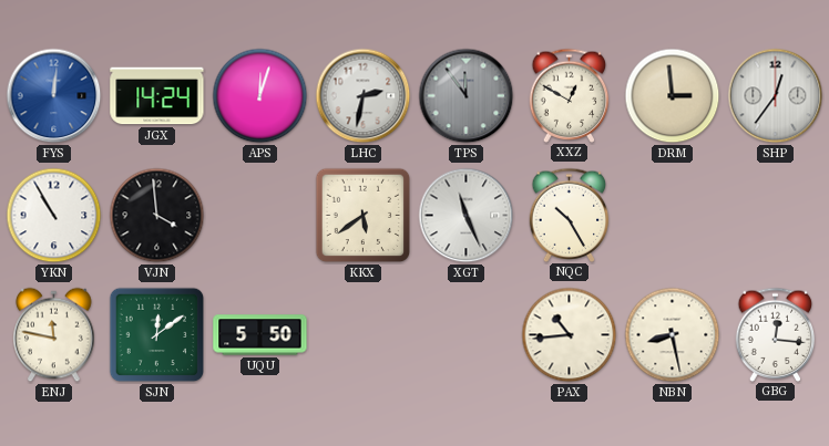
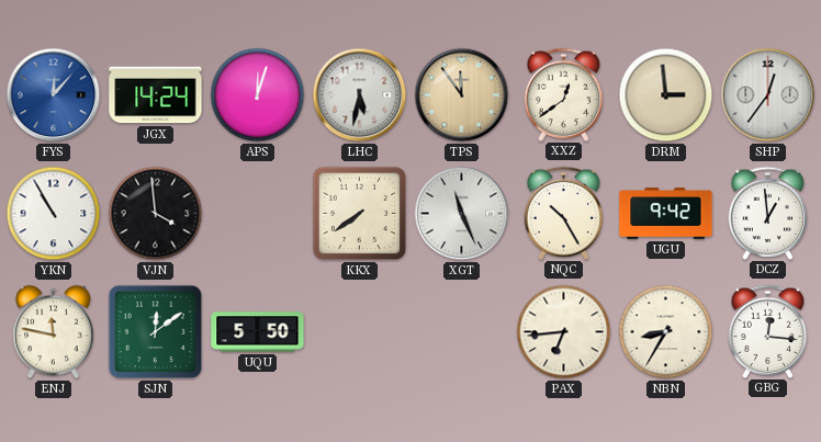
FYS: 12:01 -> 12:07
LHC: 2:32 -> 5:32
TPS dial: grey -> champagne
XXZ: 12:50 -> 12:39
KKX: 5:39 -> 7:39
UGU: none -> 9:42
DCZ: none -> 12:59
PAX: 10:44 -> 6:44
NBN: 8:28 -> 8:35
